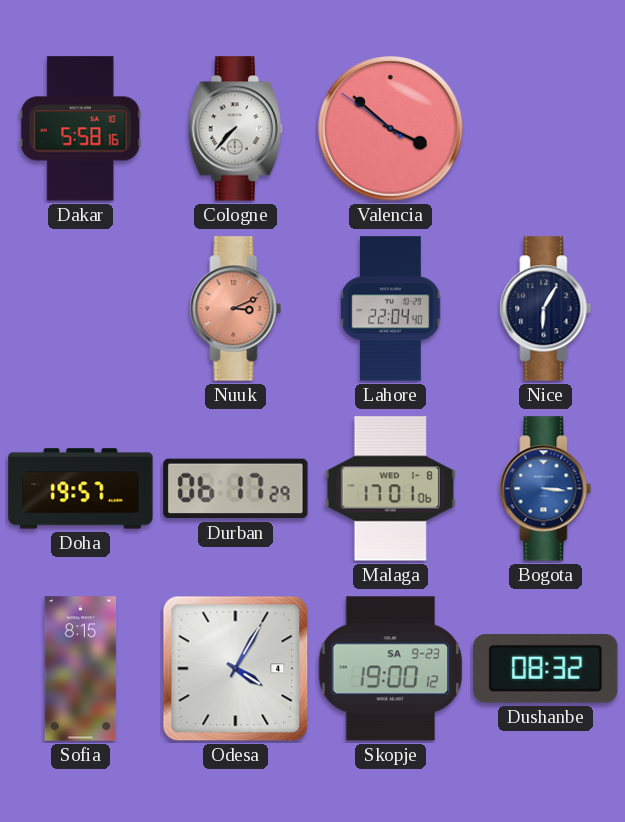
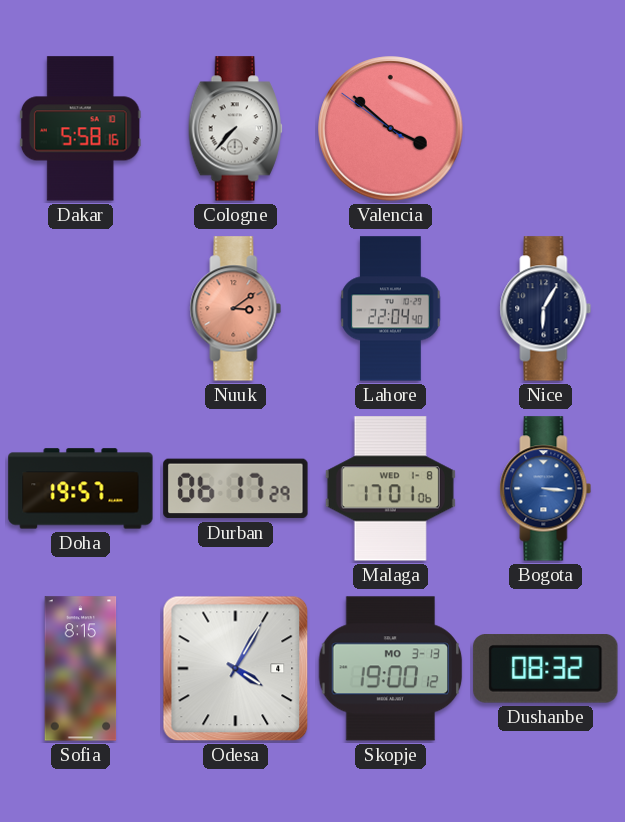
Nuuk: 3:11 -> 3:09
Skopje date: SA 9-23 -> MO 3-13
